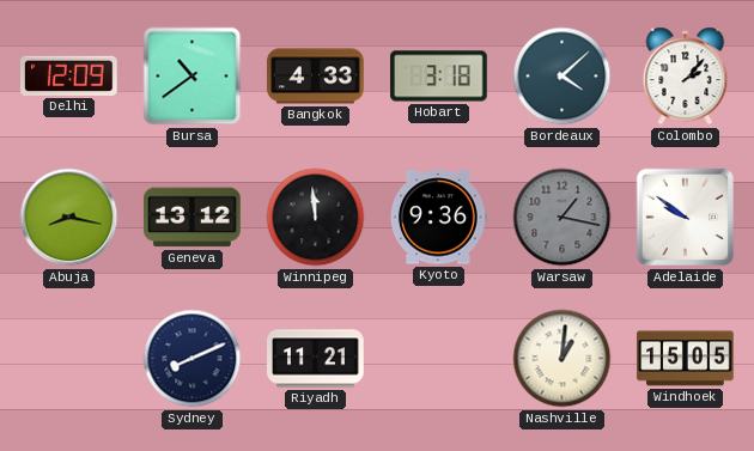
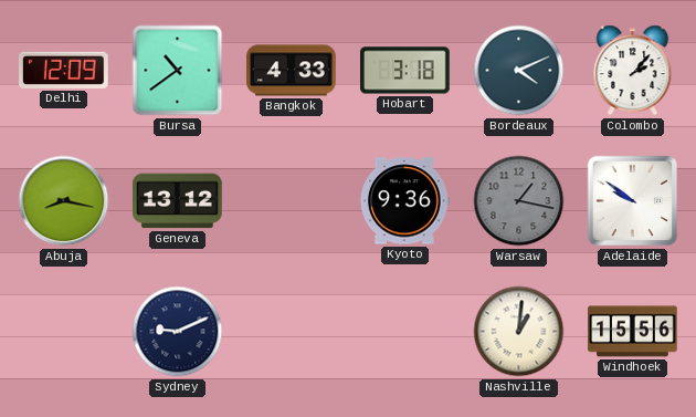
Bordeaux: 4:08 -> 4:11
Winnipeg: 11:59 -> none
Sydney: 8:11 -> 9:11
Riyadh: 11:21 -> none
Windhoek: 15:05 -> 15:56
